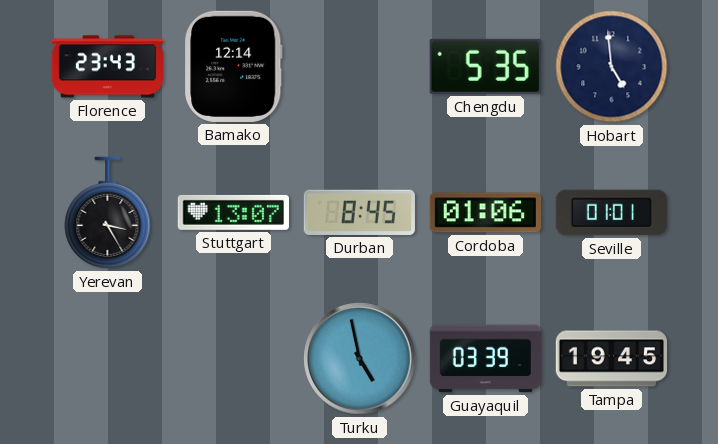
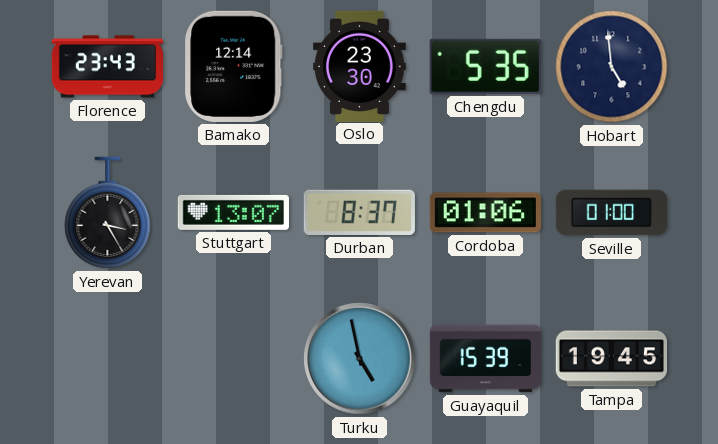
Oslo: none -> 23:30
Durban: 8:45 -> 8:37
Seville: 01:01 -> 01:00
Guayaquil: 03:39 -> 15:39
